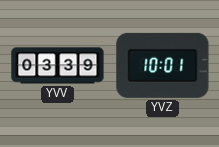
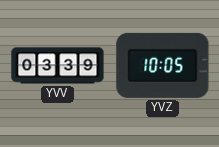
YVZ: 10:01 -> 10:05
